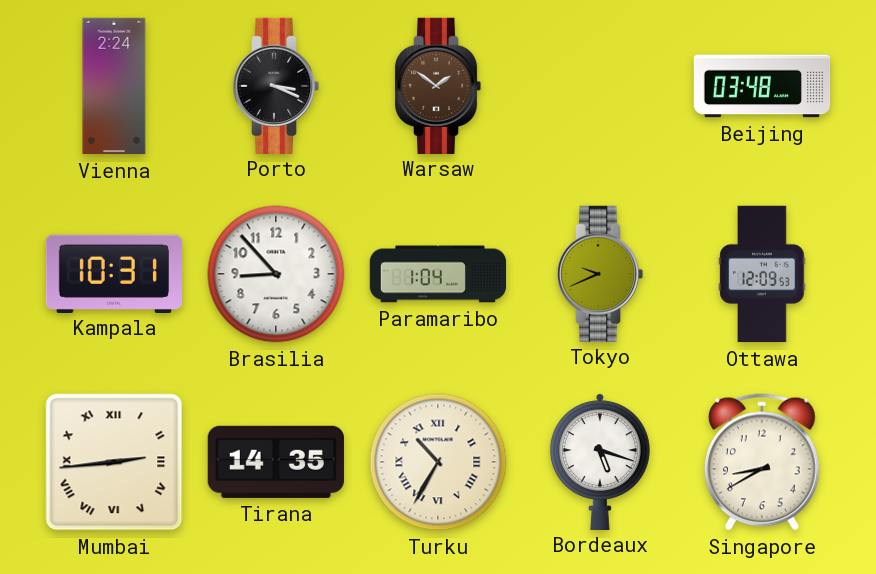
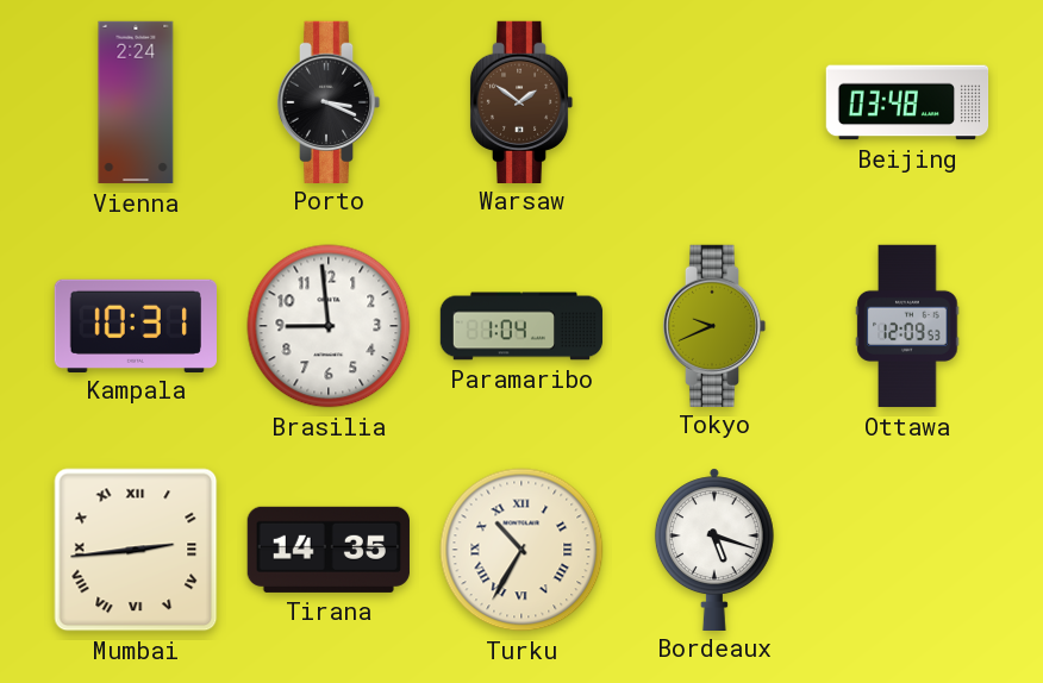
Brasilia: 8:53 -> 8:59
Singapore: 8:40 -> none
